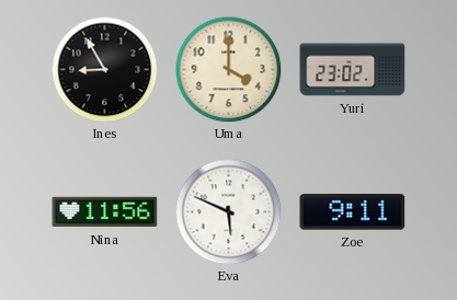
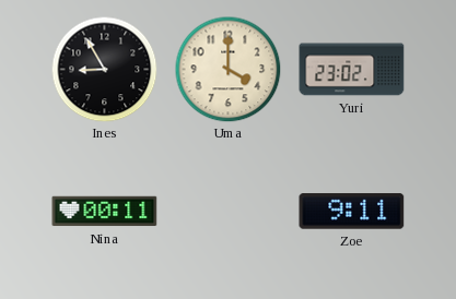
Nina: 11:56 -> 00:11
Eva: 5:49 -> none
